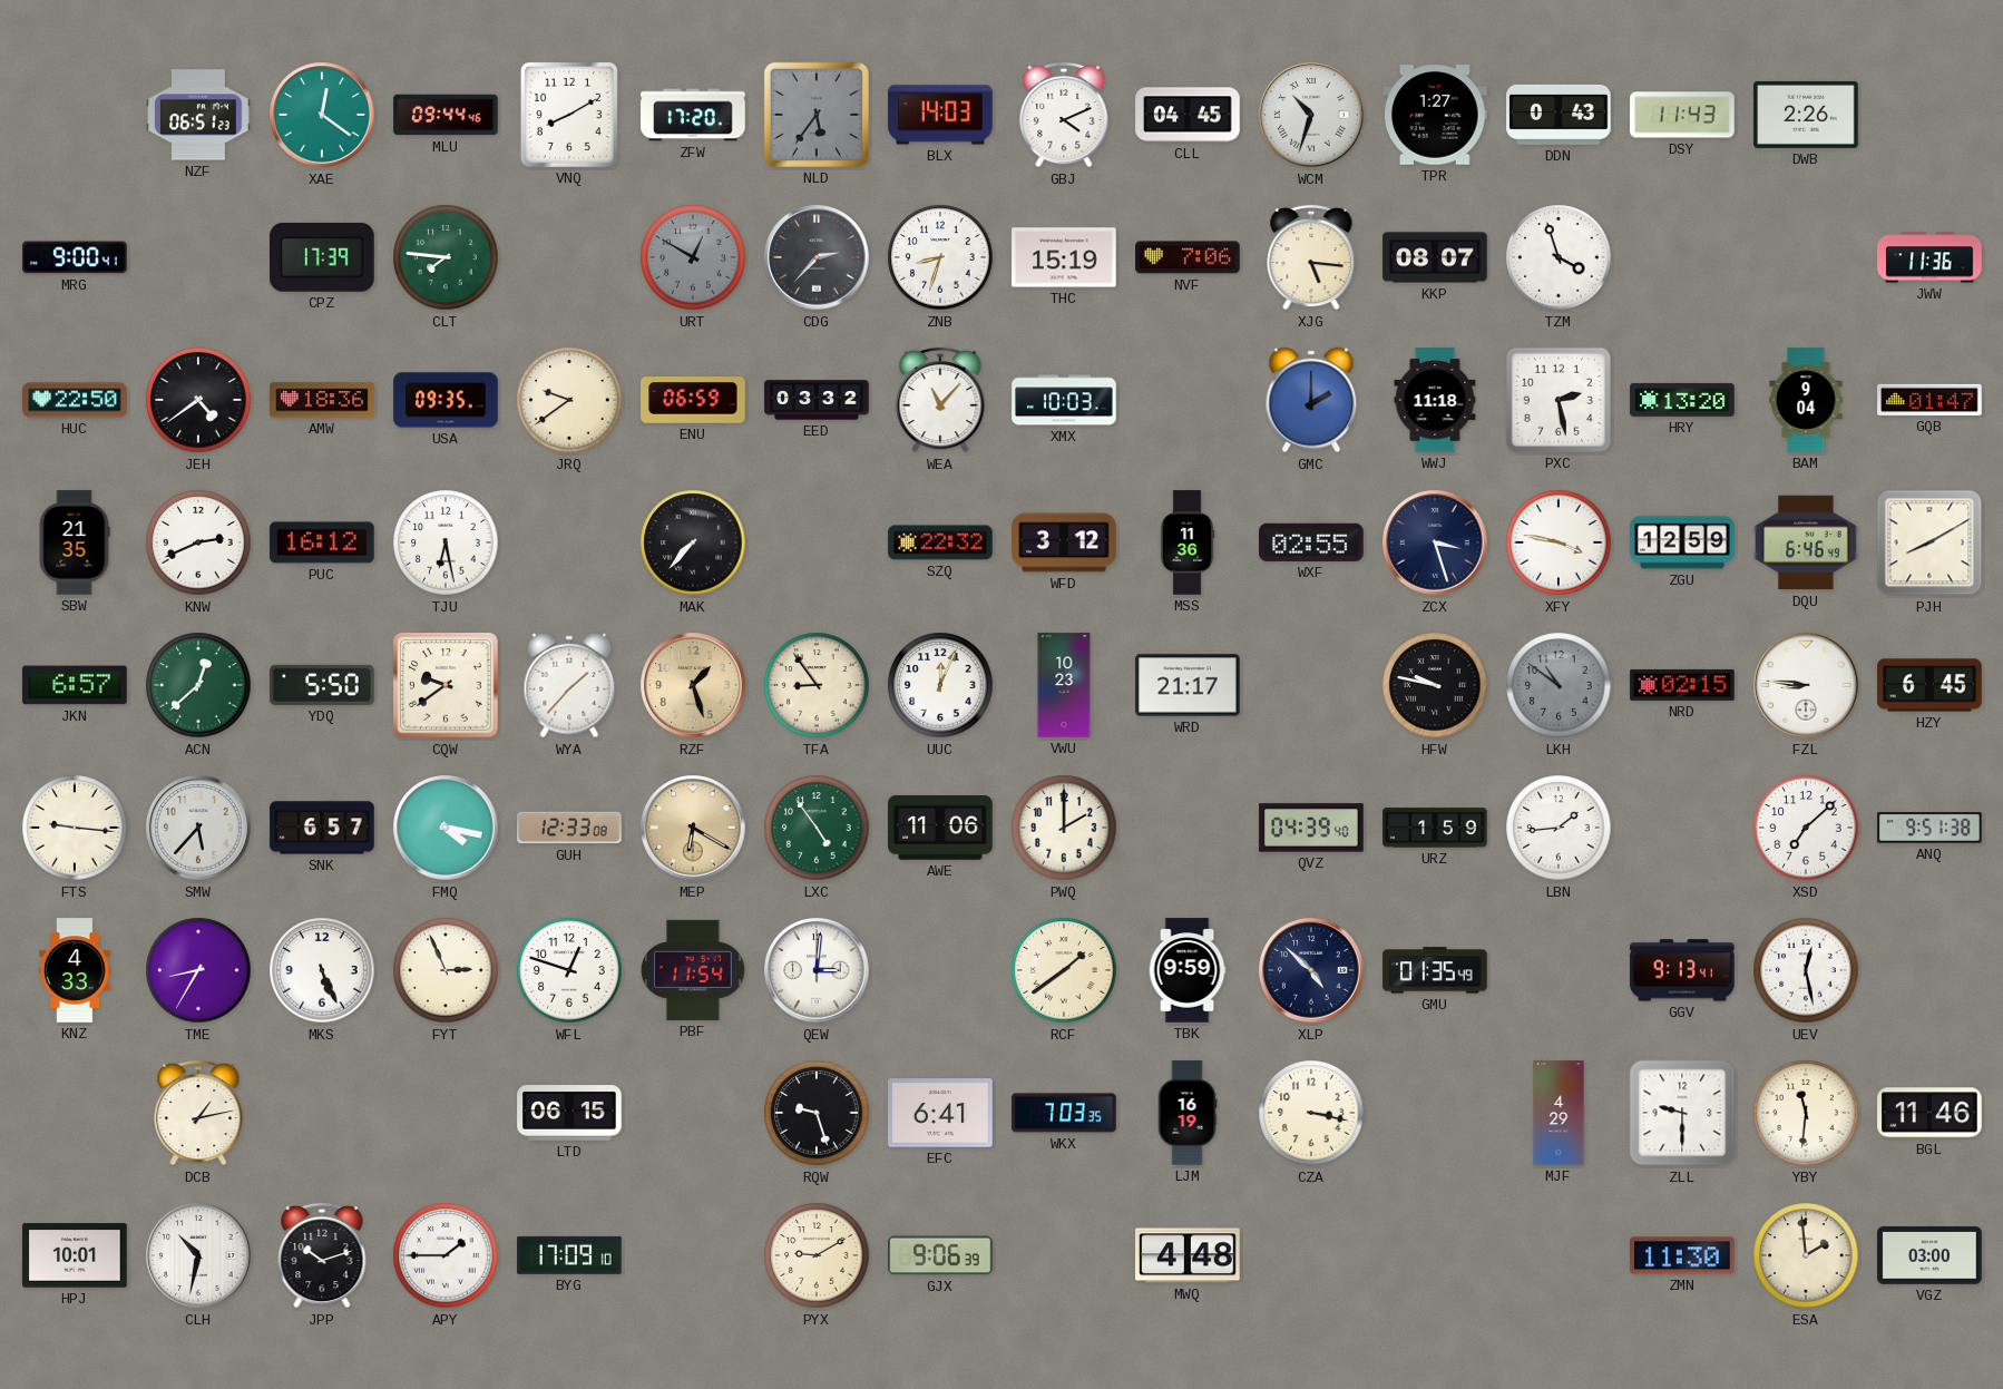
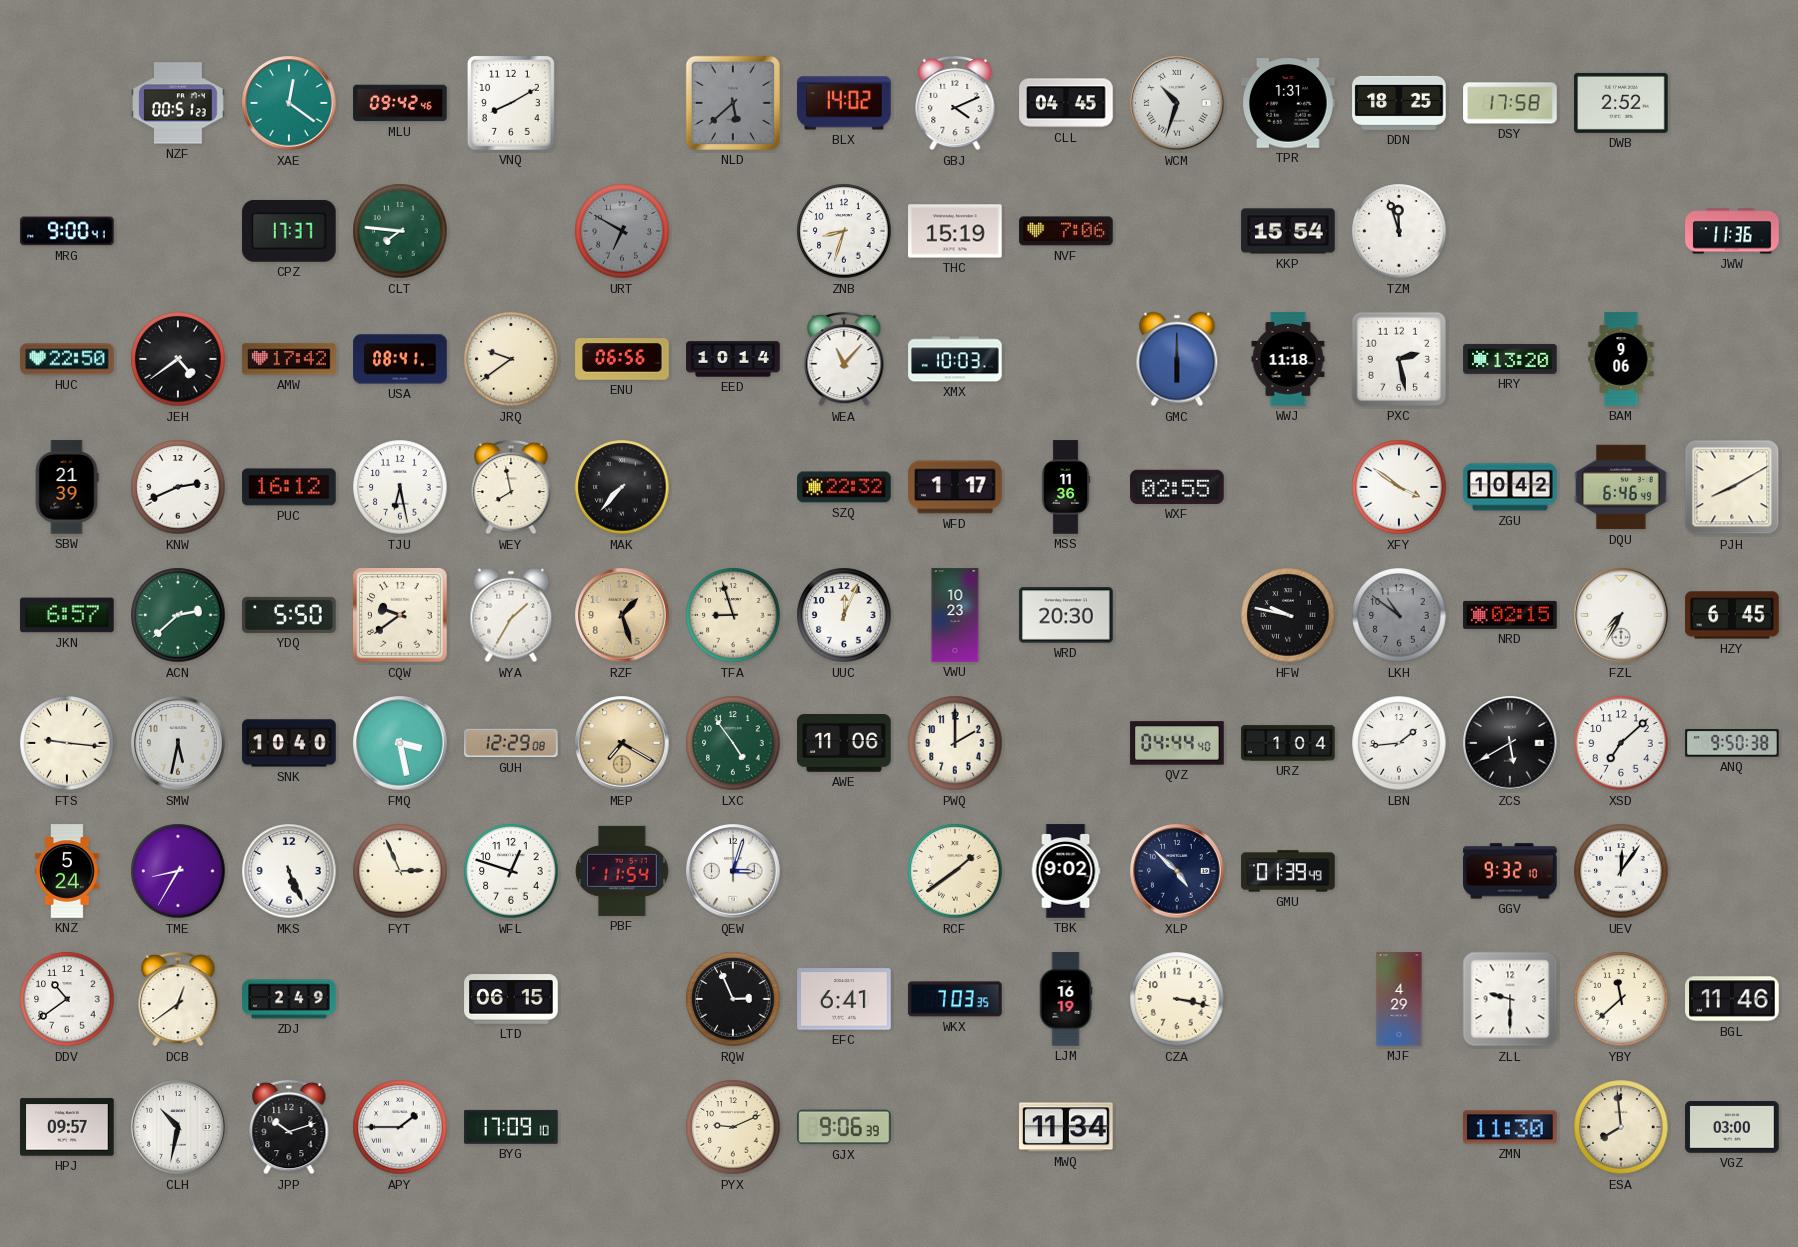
NZF: 06:51 -> 00:51
MLU: 09:44 -> 09:42
ZFW: 17:20 -> none
NLD: 5:36 -> 5:38
BLX: 14:03 -> 14:02
TPR: 1:27 -> 1:31
DDN: 0:43 -> 18:25
DSY: 11:43 -> 17:58
DWB: 2:26 -> 2:52
CPZ: 17:39 -> 17:37
URT: 12:50 -> 6:50
CDG: 2:37 -> none
XJG: 5:16 -> none
KKP: 08:07 -> 15:54
TZM: 3:57 -> 11:57
AMW: 18:36 -> 17:42
USA: 09:35 -> 08:41
ENU: 06:59 -> 06:56
EED: 03:32 -> 10:14
GMC: 2:00 -> 6:00
BAM: 9:04 -> 9:06
GQB: 01:47 -> none
SBW: 21:35 -> 21:39
WEY: none -> 7:58
WFD: 3:12 -> 1:17
ZCX: 3:27 -> none
XFY: 3:47 -> 3:51
ZGU: 12:59 -> 10:42
ACN: 12:38 -> 2:38
WYA: 1:37 -> 1:35
TFA: 8:54 -> 8:57
WRD: 21:17 -> 20:30
FZL: 8:46 -> 7:35
SMW: 5:37 -> 5:32
SNK: 6:57 -> 10:40
FMQ: 4:17 -> 3:28
GUH: 12:33 -> 12:29
MEP: 6:20 -> 7:20
QVZ: 04:39 -> 04:44
URZ: 1:59 -> 1:04
ZCS: none -> 5:40
ANQ: 9:51 -> 9:50
KNZ: 4:33 -> 5:24
QEW: 3:01 -> 3:03
TBK: 9:59 -> 9:02
GMU: 01:35 -> 01:39
GGV: 9:13 -> 9:32
UEV: 12:28 -> 12:06
DDV: none -> 10:39
DCB: 1:13 -> 12:39
ZDJ: none -> 2:49
RQW: 9:27 -> 2:56
YBY: 11:31 -> 11:38
HPJ: 10:01 -> 09:57
PYX: 9:10 -> 9:11
MWQ: 4:48 -> 11:34
ESA: 1:59 -> 7:59
